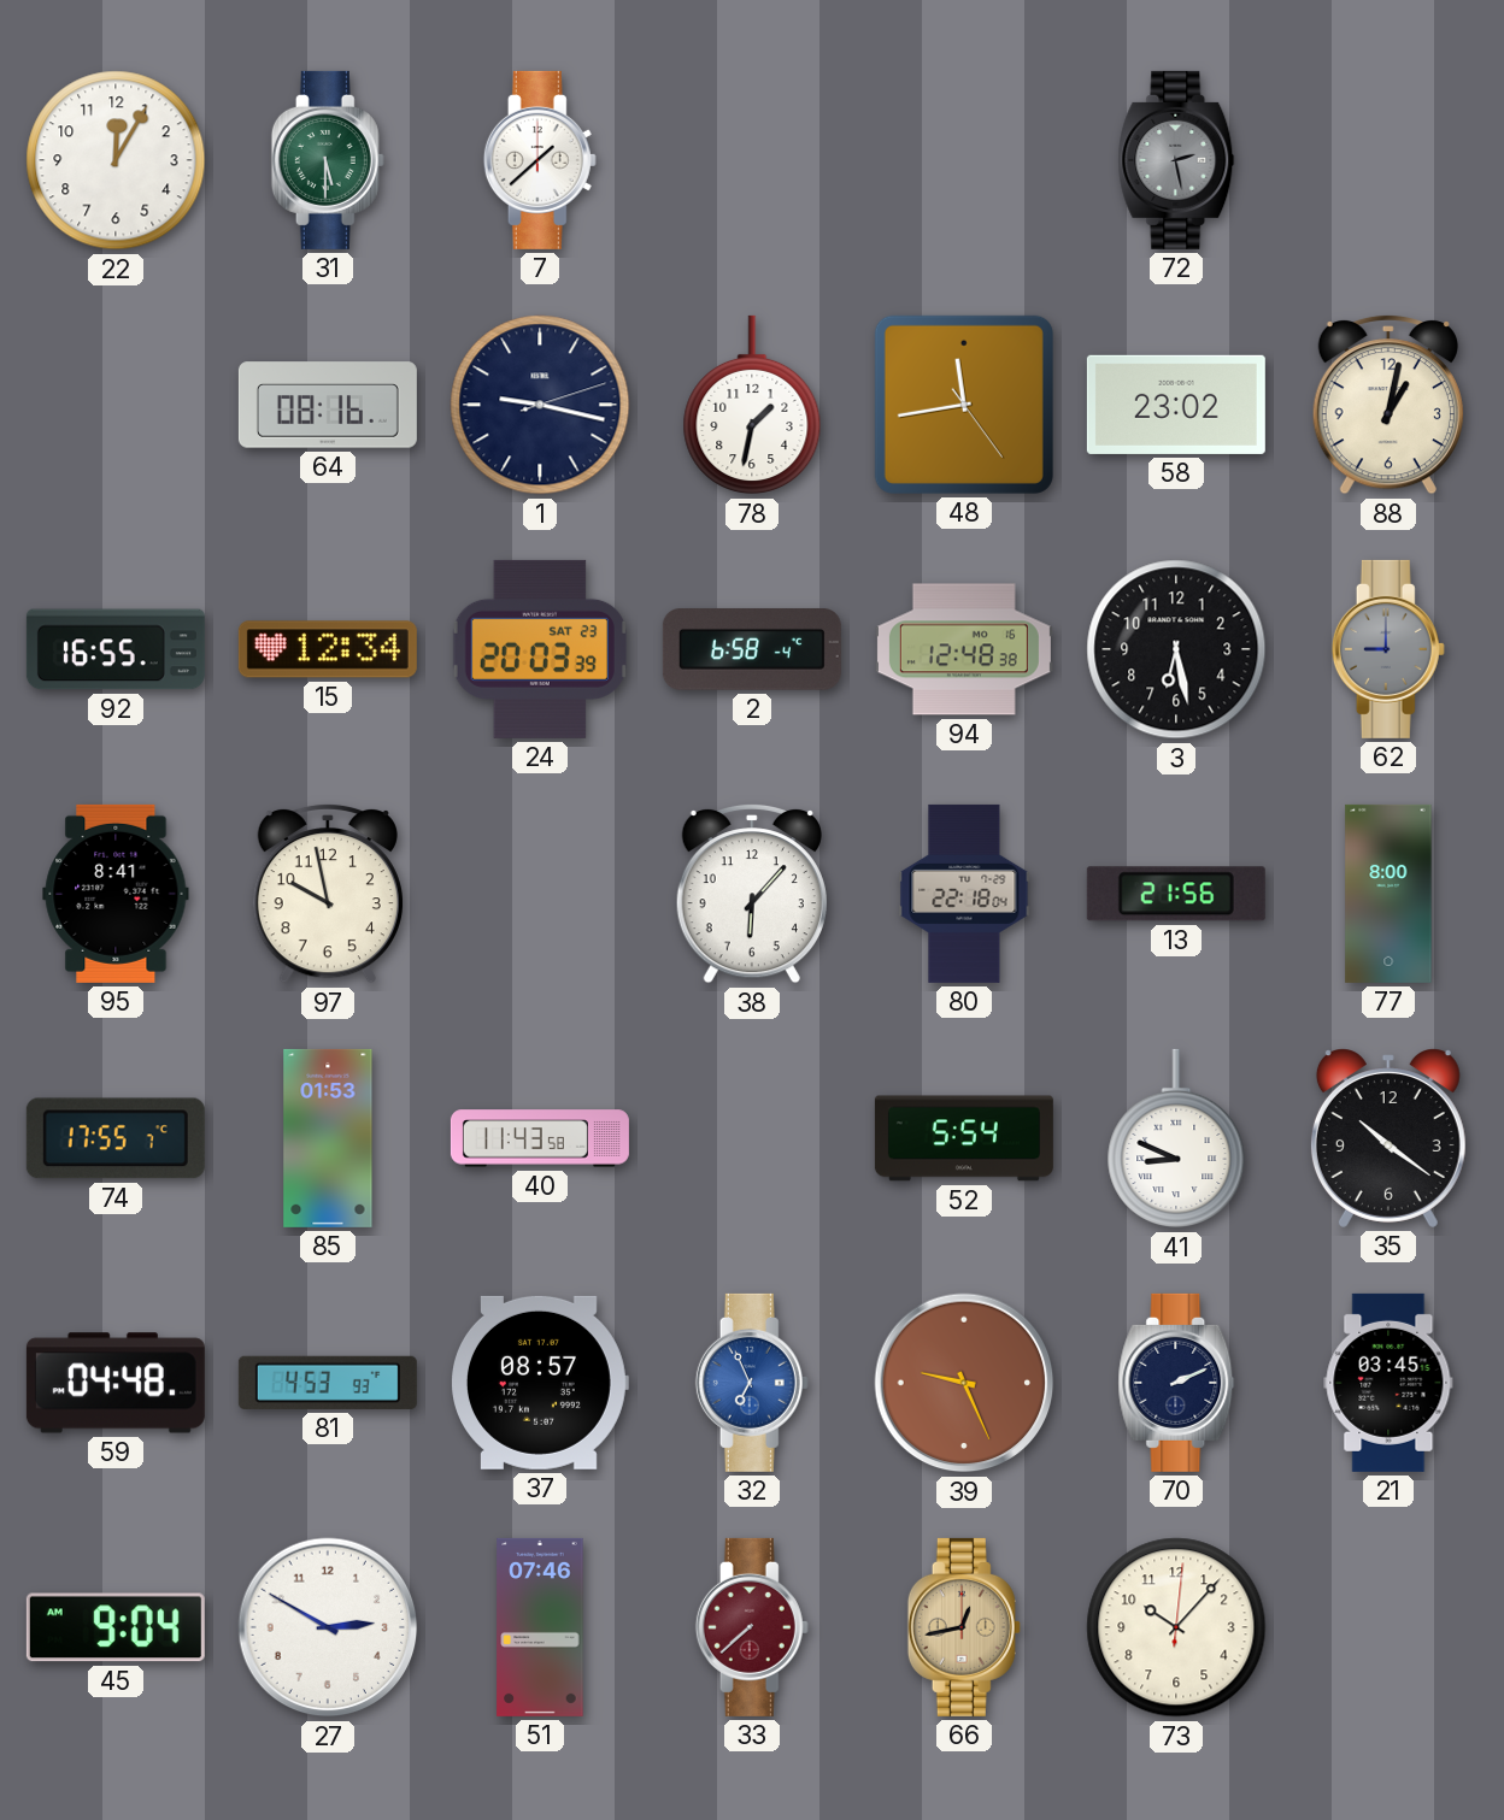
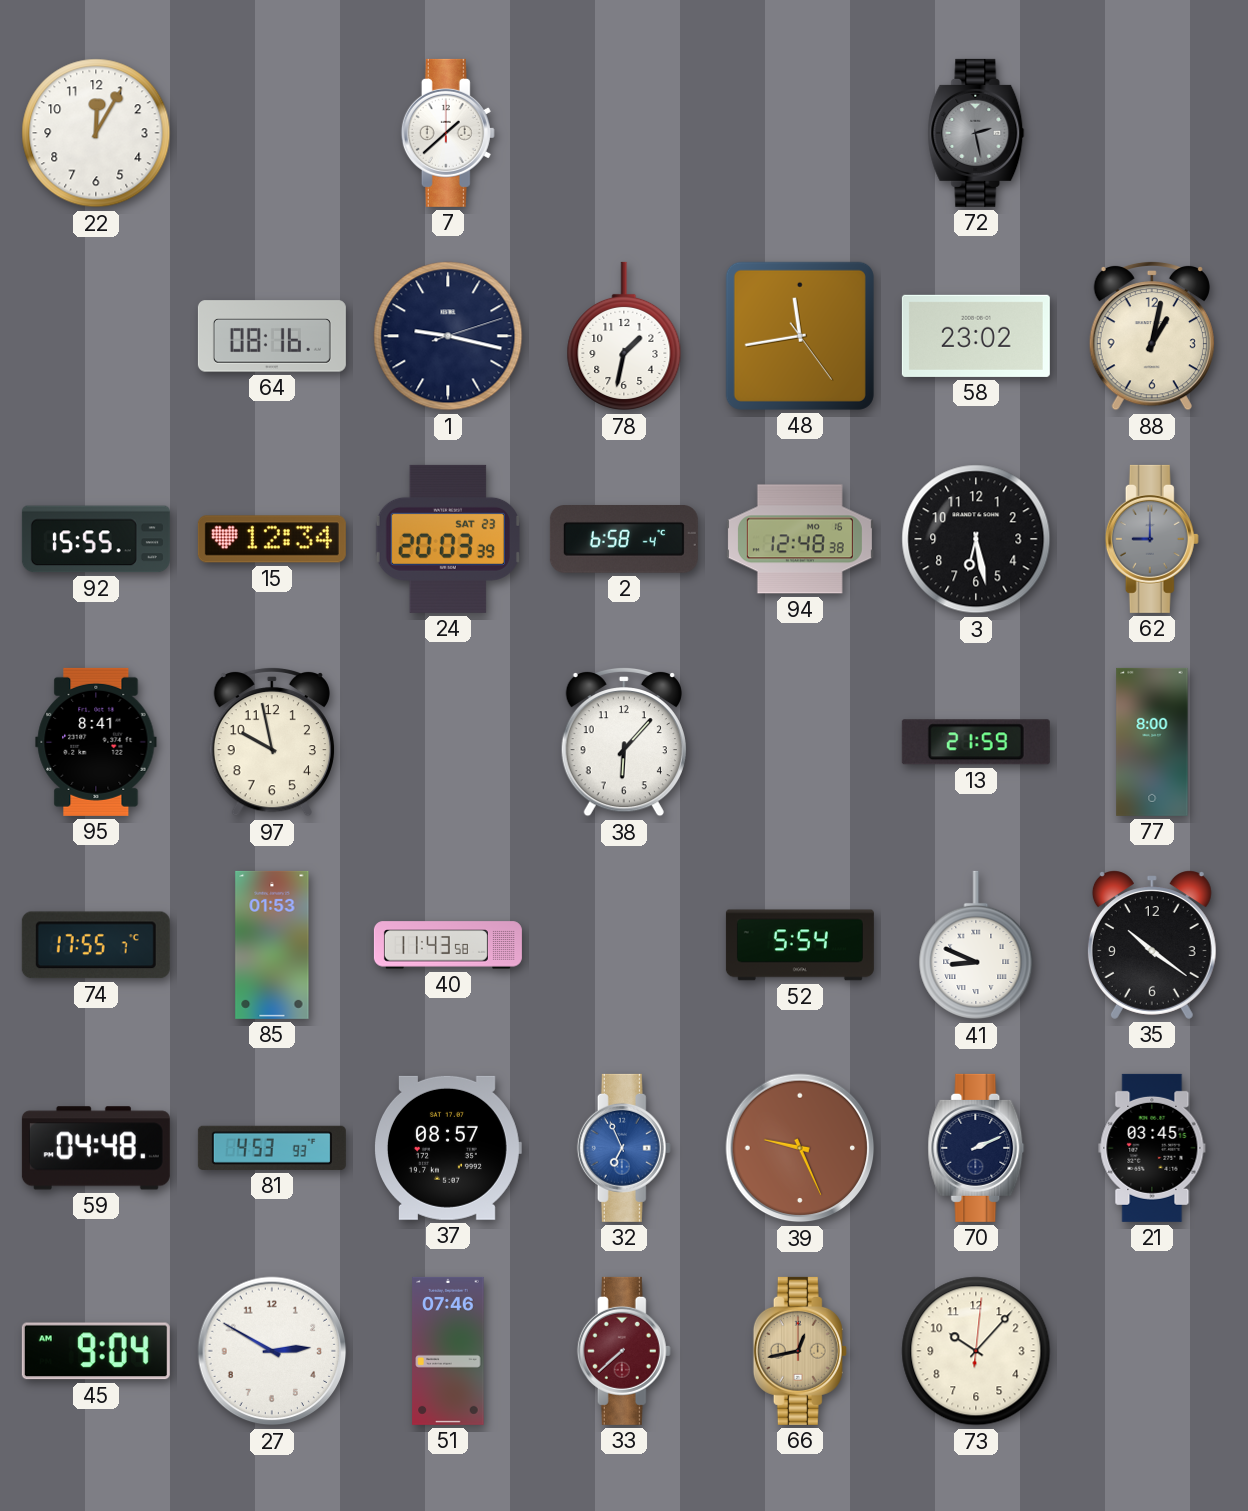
31: 5:30 -> none
92: 16:55 -> 15:55
80: 22:18 -> none
13: 21:56 -> 21:59
